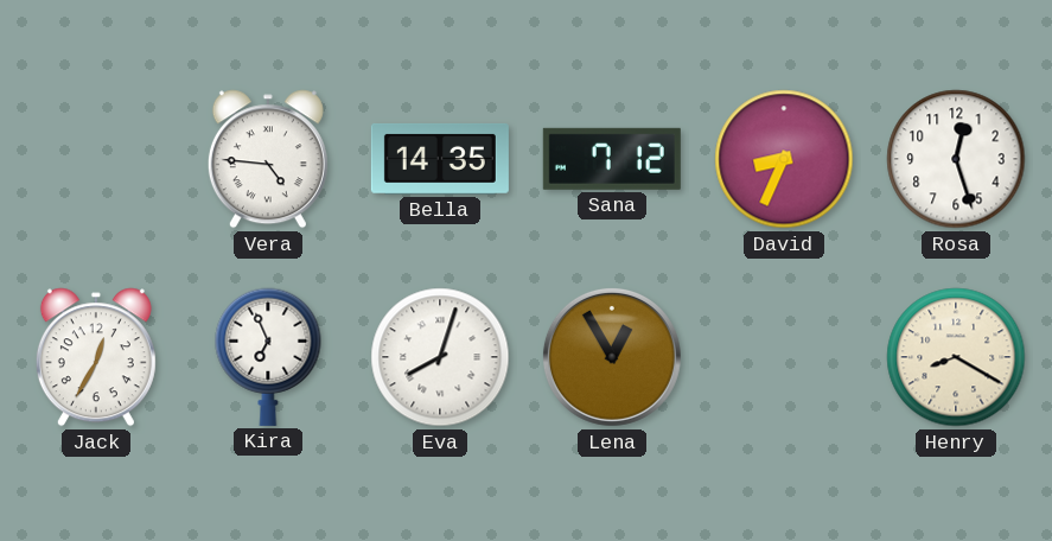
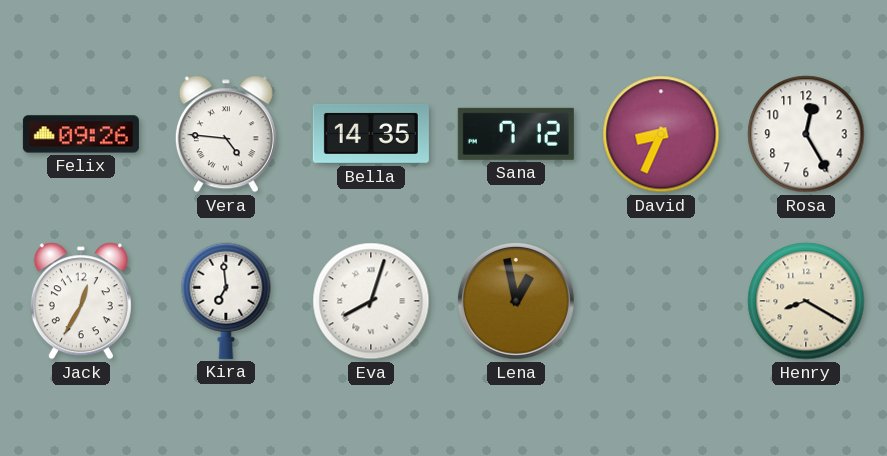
Felix: none -> 09:26
Rosa: 12:27 -> 12:25
Kira: 6:56 -> 6:59
Lena: 12:55 -> 12:58
